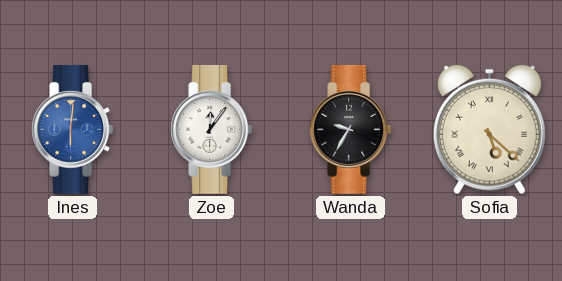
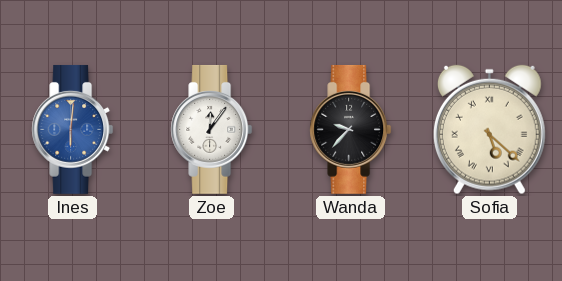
Wanda: 9:35 -> 9:37
